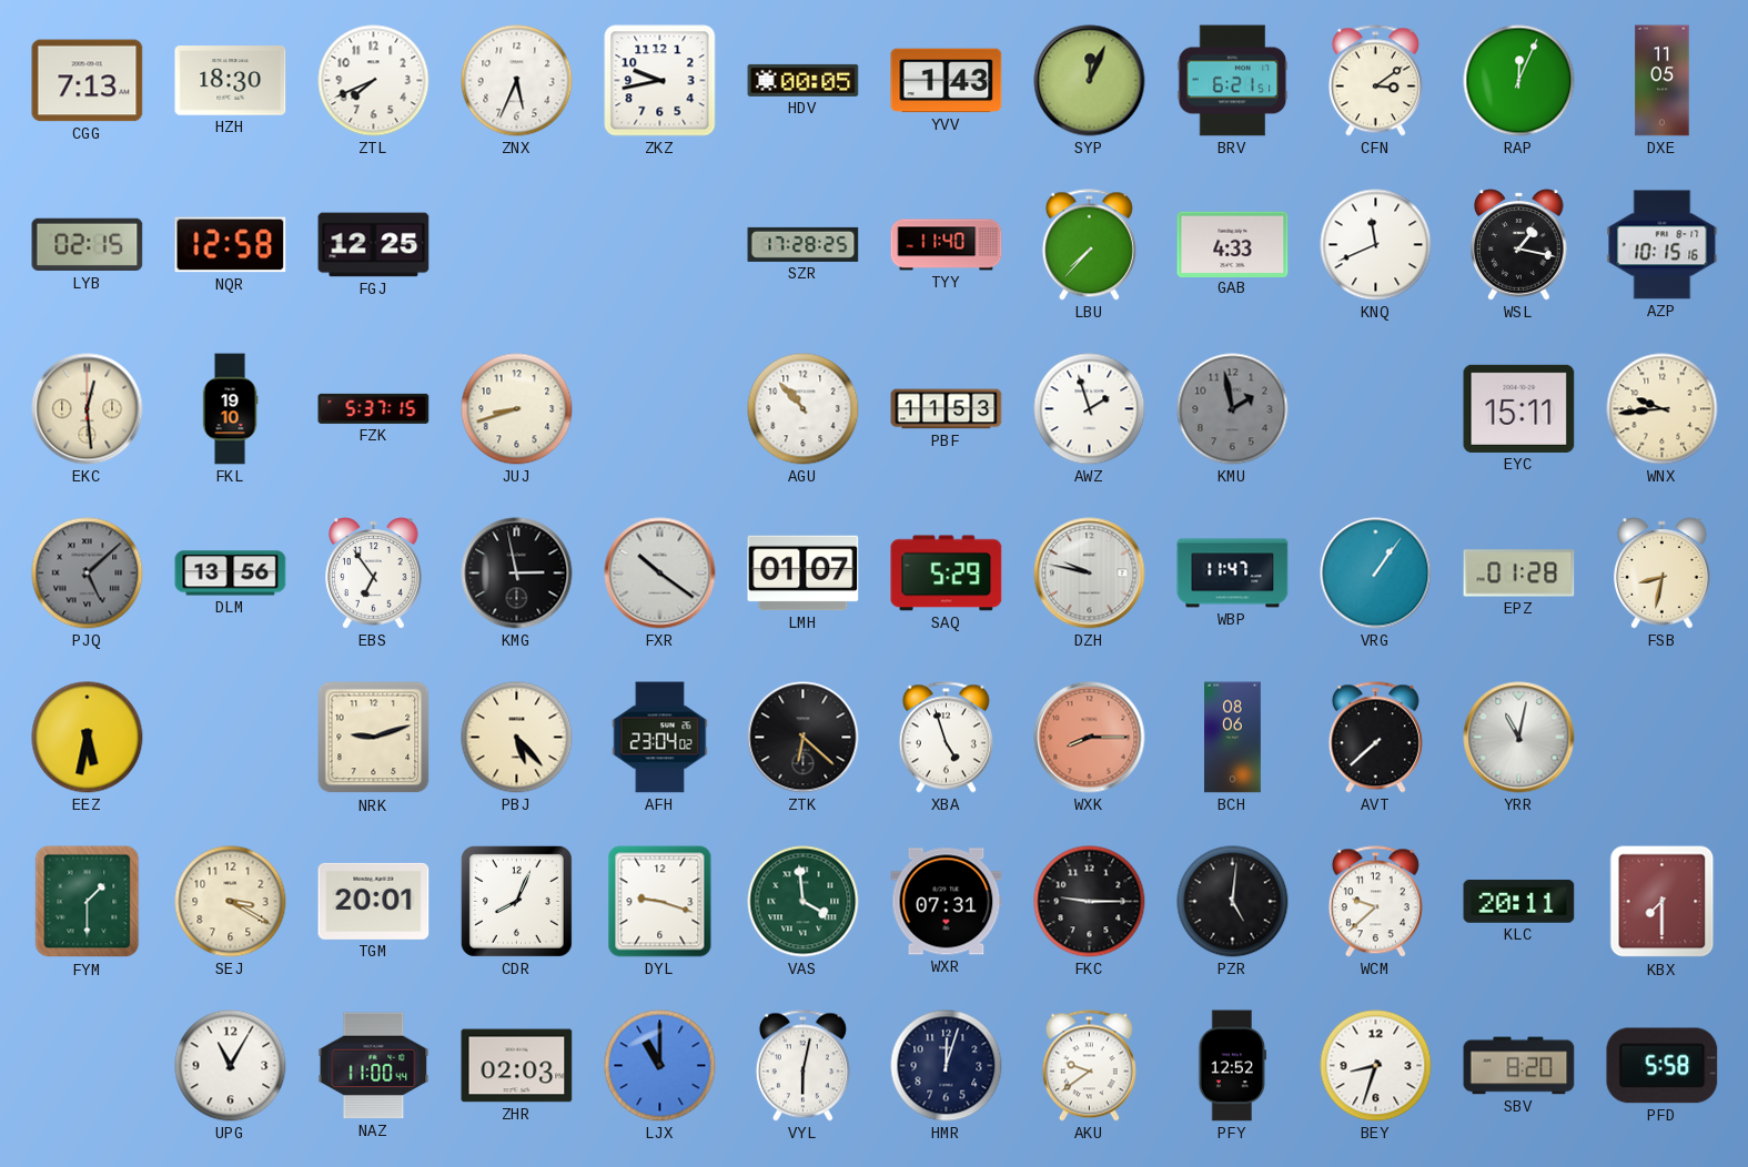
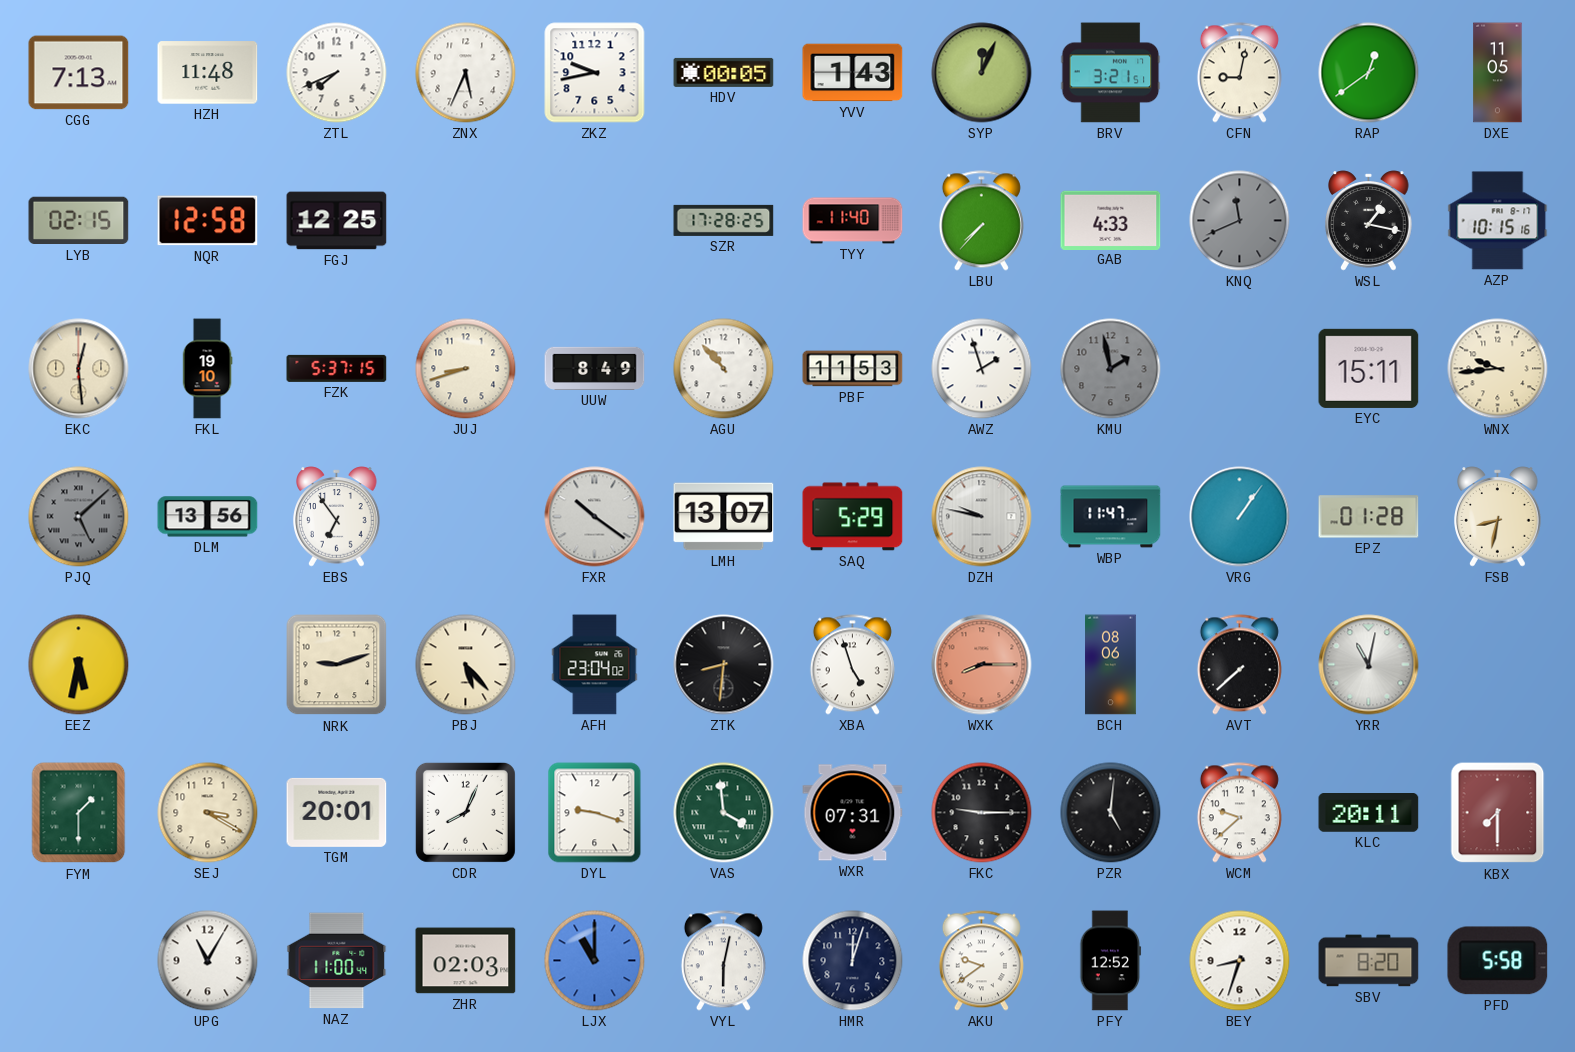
HZH: 18:30 -> 11:48
BRV: 6:21 -> 3:21
CFN: 3:09 -> 9:02
RAP: 12:04 -> 12:39
KNQ dial: white -> grey
UUW: none -> 8:49
KMG: 2:58 -> none
LMH: 01:07 -> 13:07
ZTK: 6:22 -> 8:31
